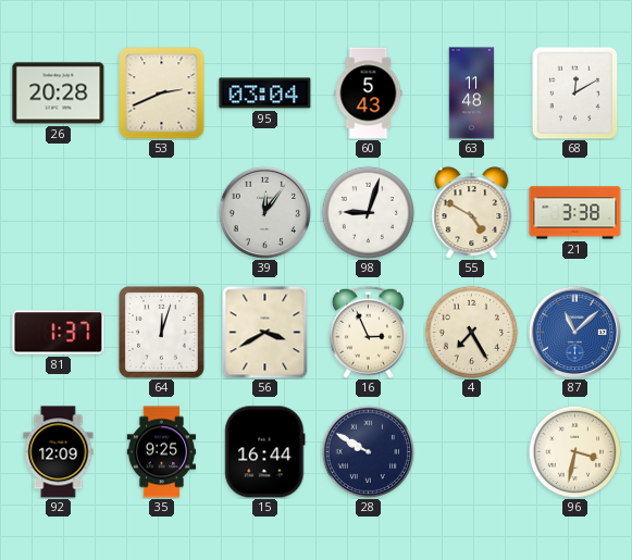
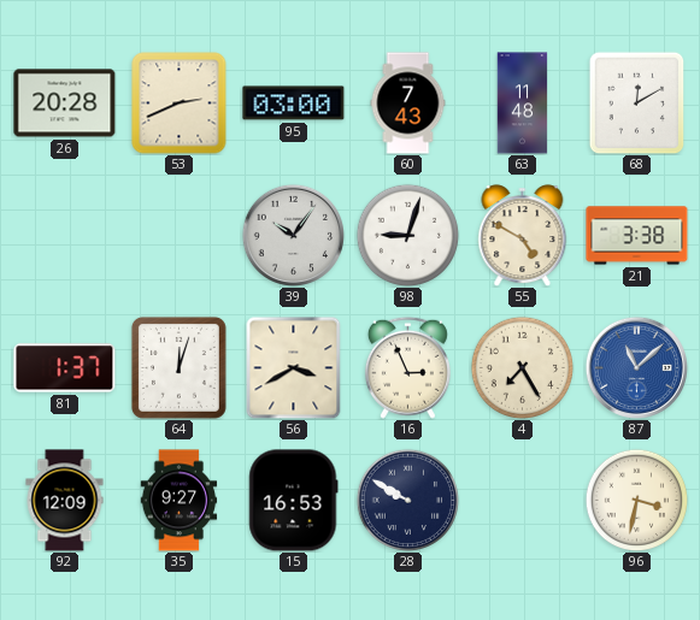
95: 03:04 -> 03:00
60: 5:43 -> 7:43
39: 12:06 -> 10:06
35: 9:25 -> 9:27
15: 16:44 -> 16:53
